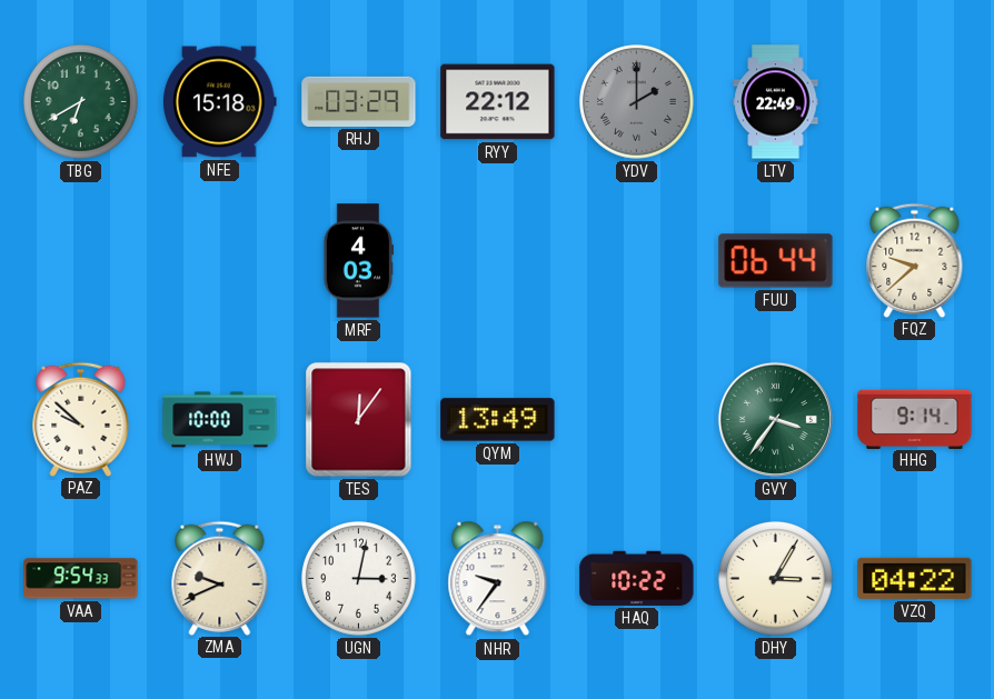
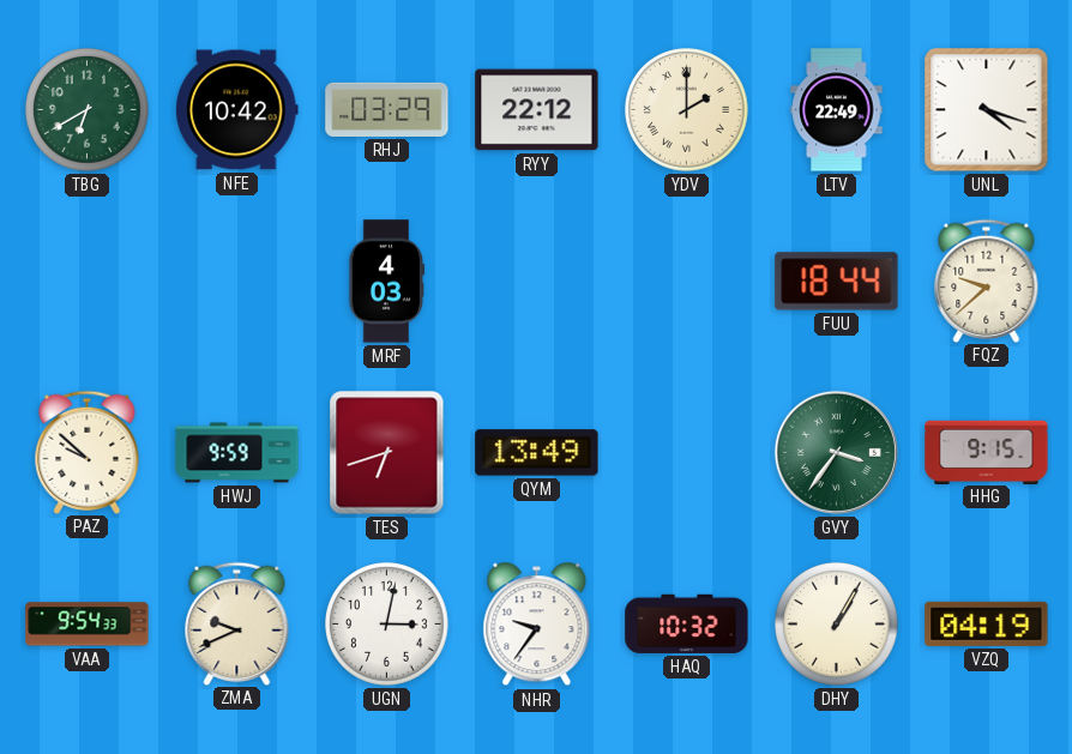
NFE: 15:18 -> 10:42
YDV dial: grey -> cream
UNL: none -> 4:18
FUU: 06:44 -> 18:44
HWJ: 10:00 -> 9:59
TES: 12:06 -> 6:42
HHG: 9:14 -> 9:15
HAQ: 10:22 -> 10:32
DHY: 3:05 -> 1:05
VZQ: 04:22 -> 04:19
